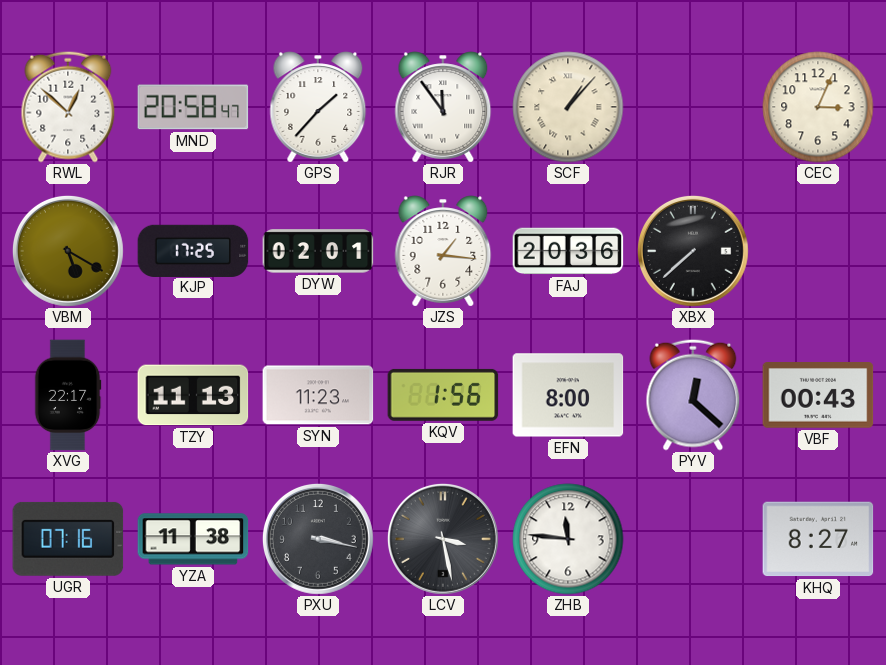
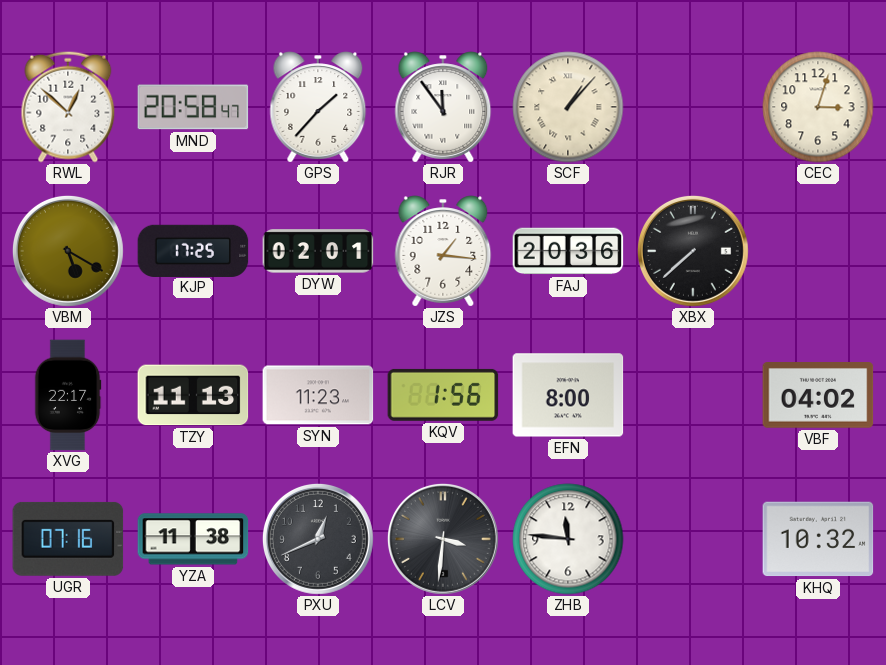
CEC: 3:04 -> 3:03
PYV: 12:22 -> none
VBF: 00:43 -> 04:02
PXU: 3:17 -> 12:41
LCV: 3:28 -> 3:31
KHQ: 8:27 -> 10:32
